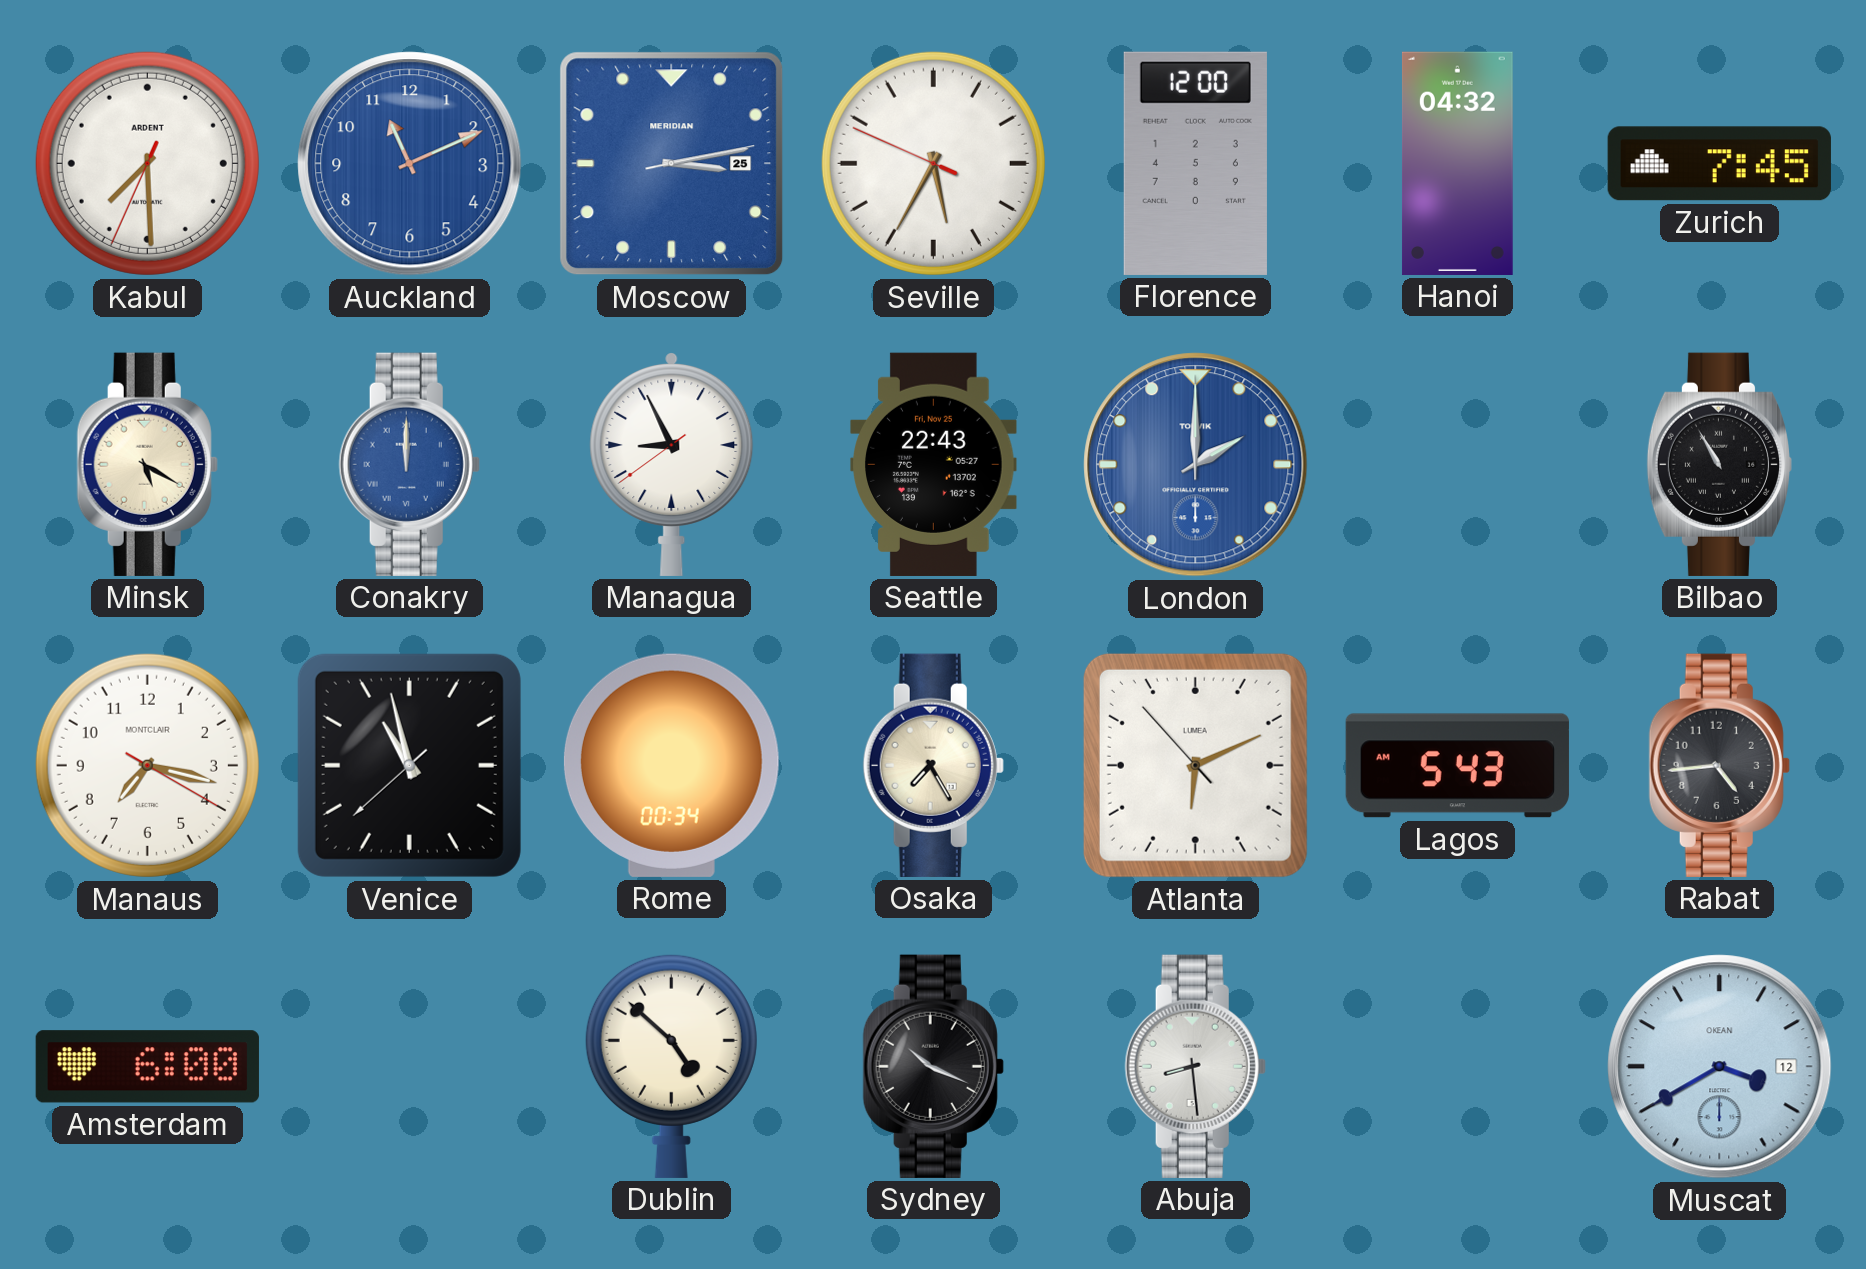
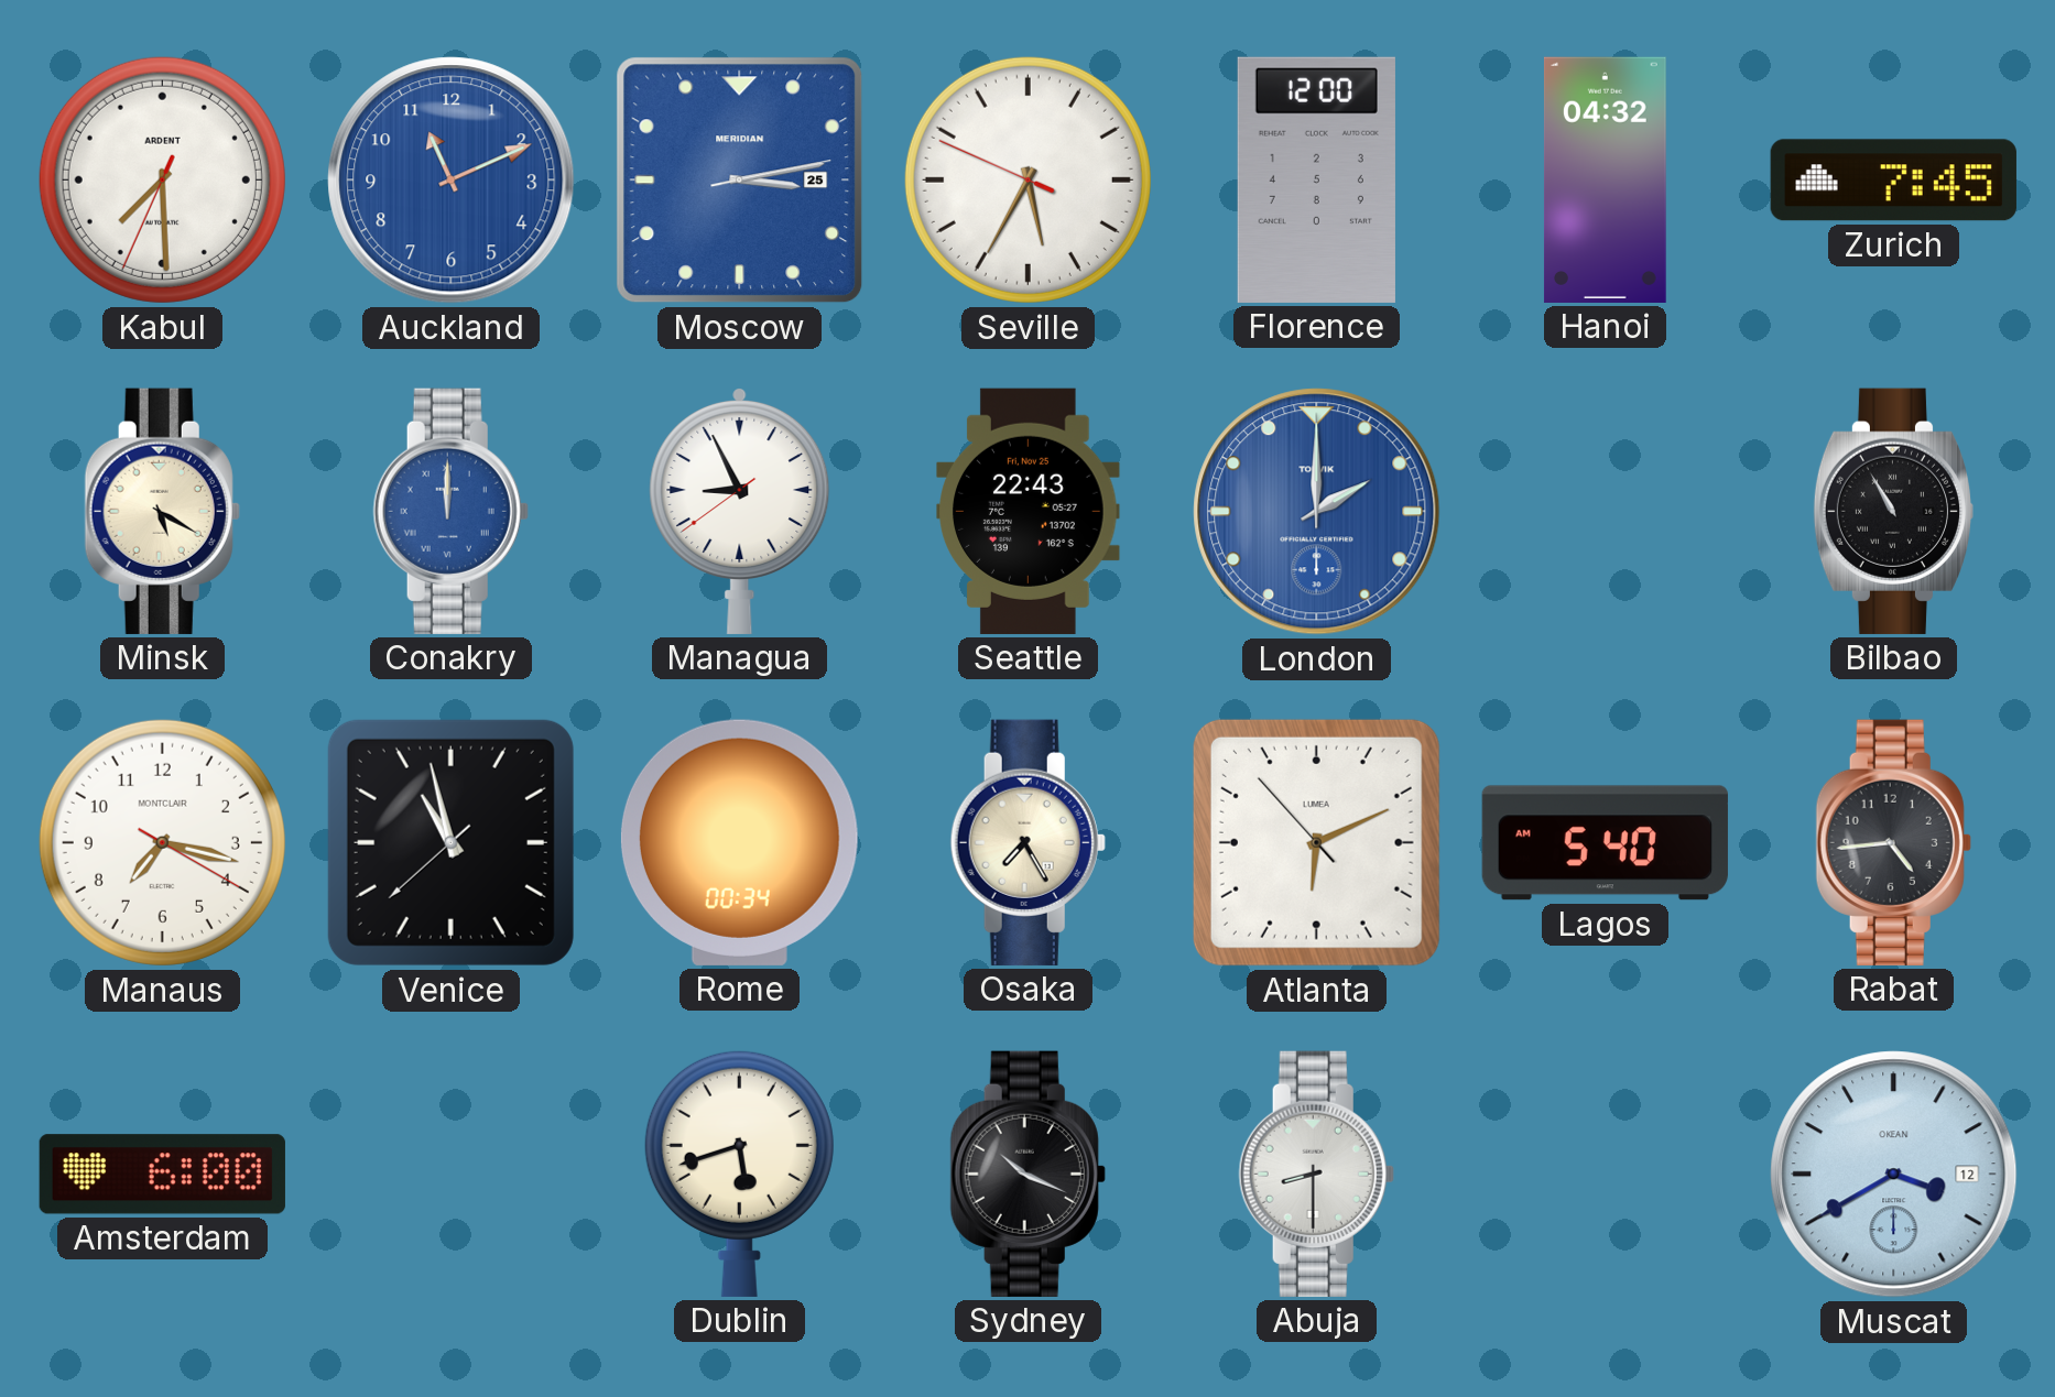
Lagos: 5:43 -> 5:40
Dublin: 4:52 -> 5:42
Abuja: 8:29 -> 8:30
